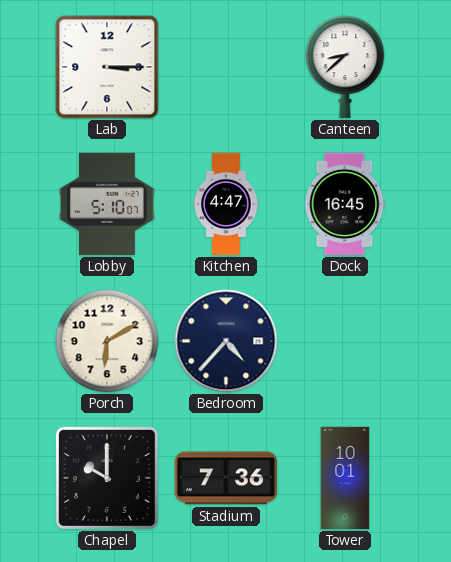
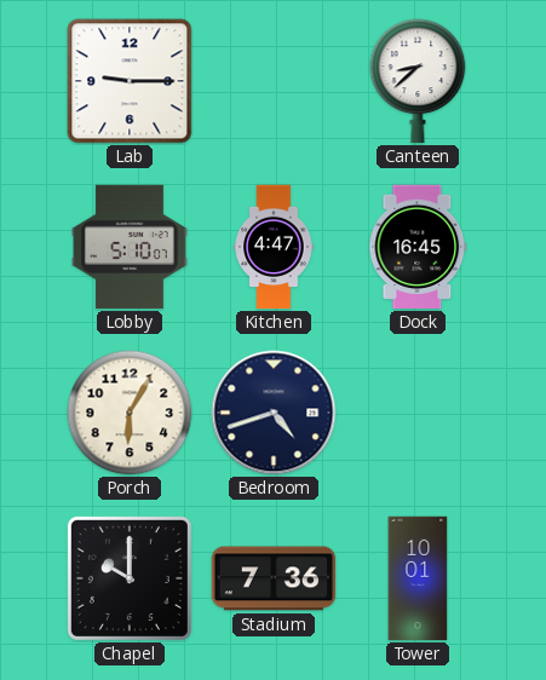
Lab: 3:15 -> 9:15
Porch: 6:10 -> 6:05
Bedroom: 4:37 -> 4:42
